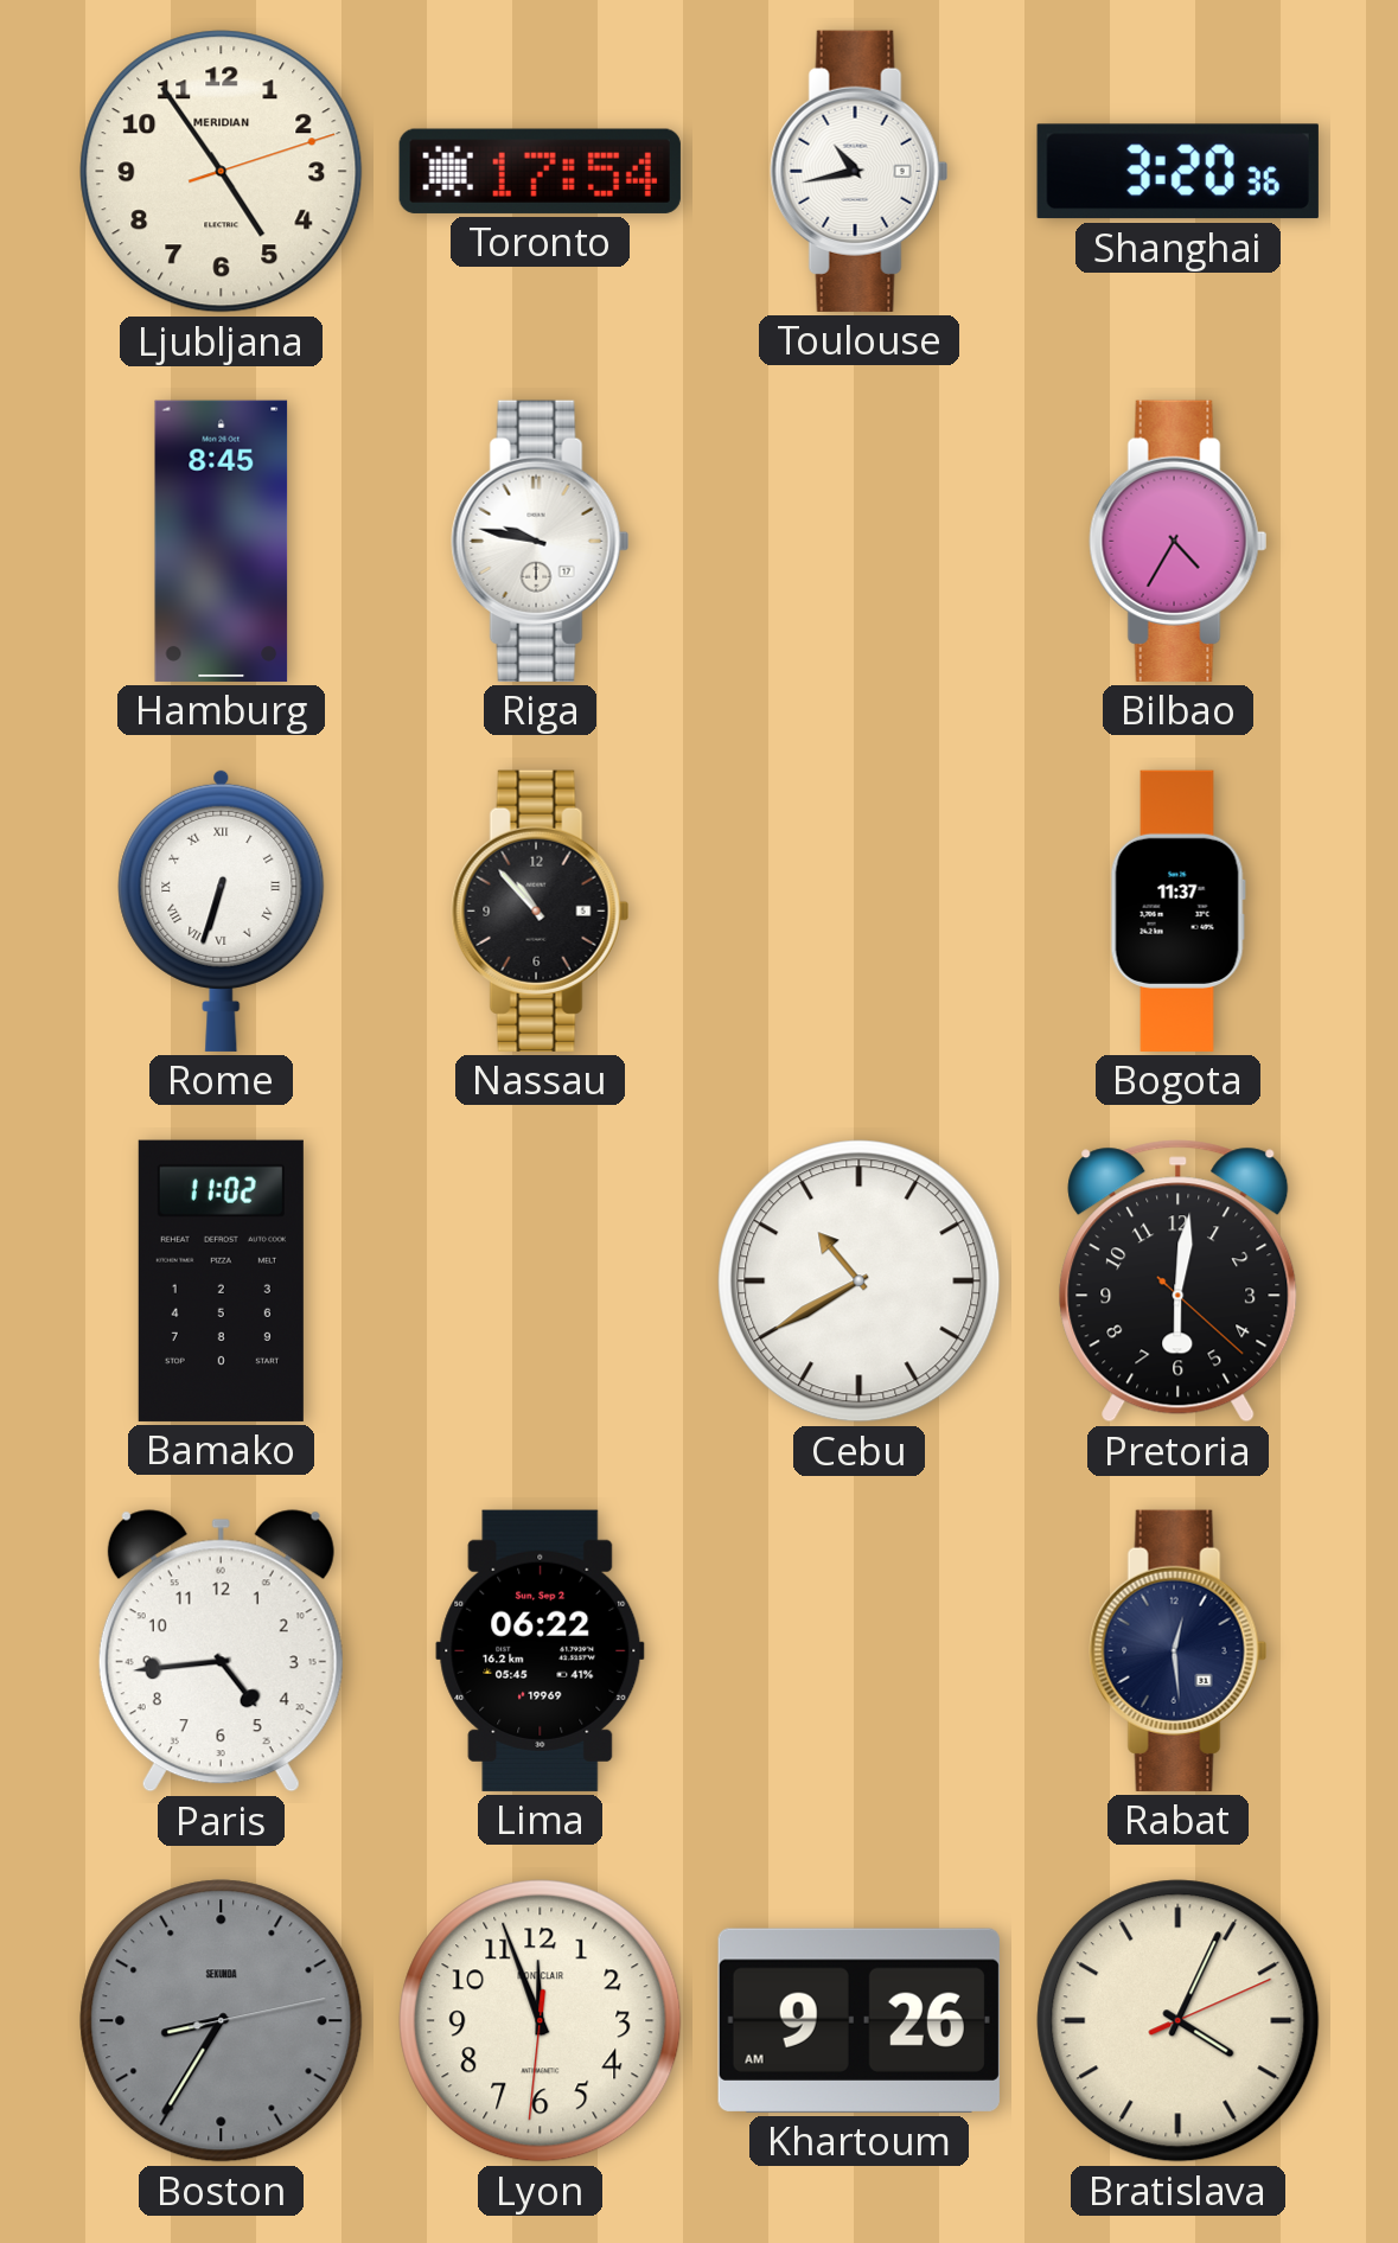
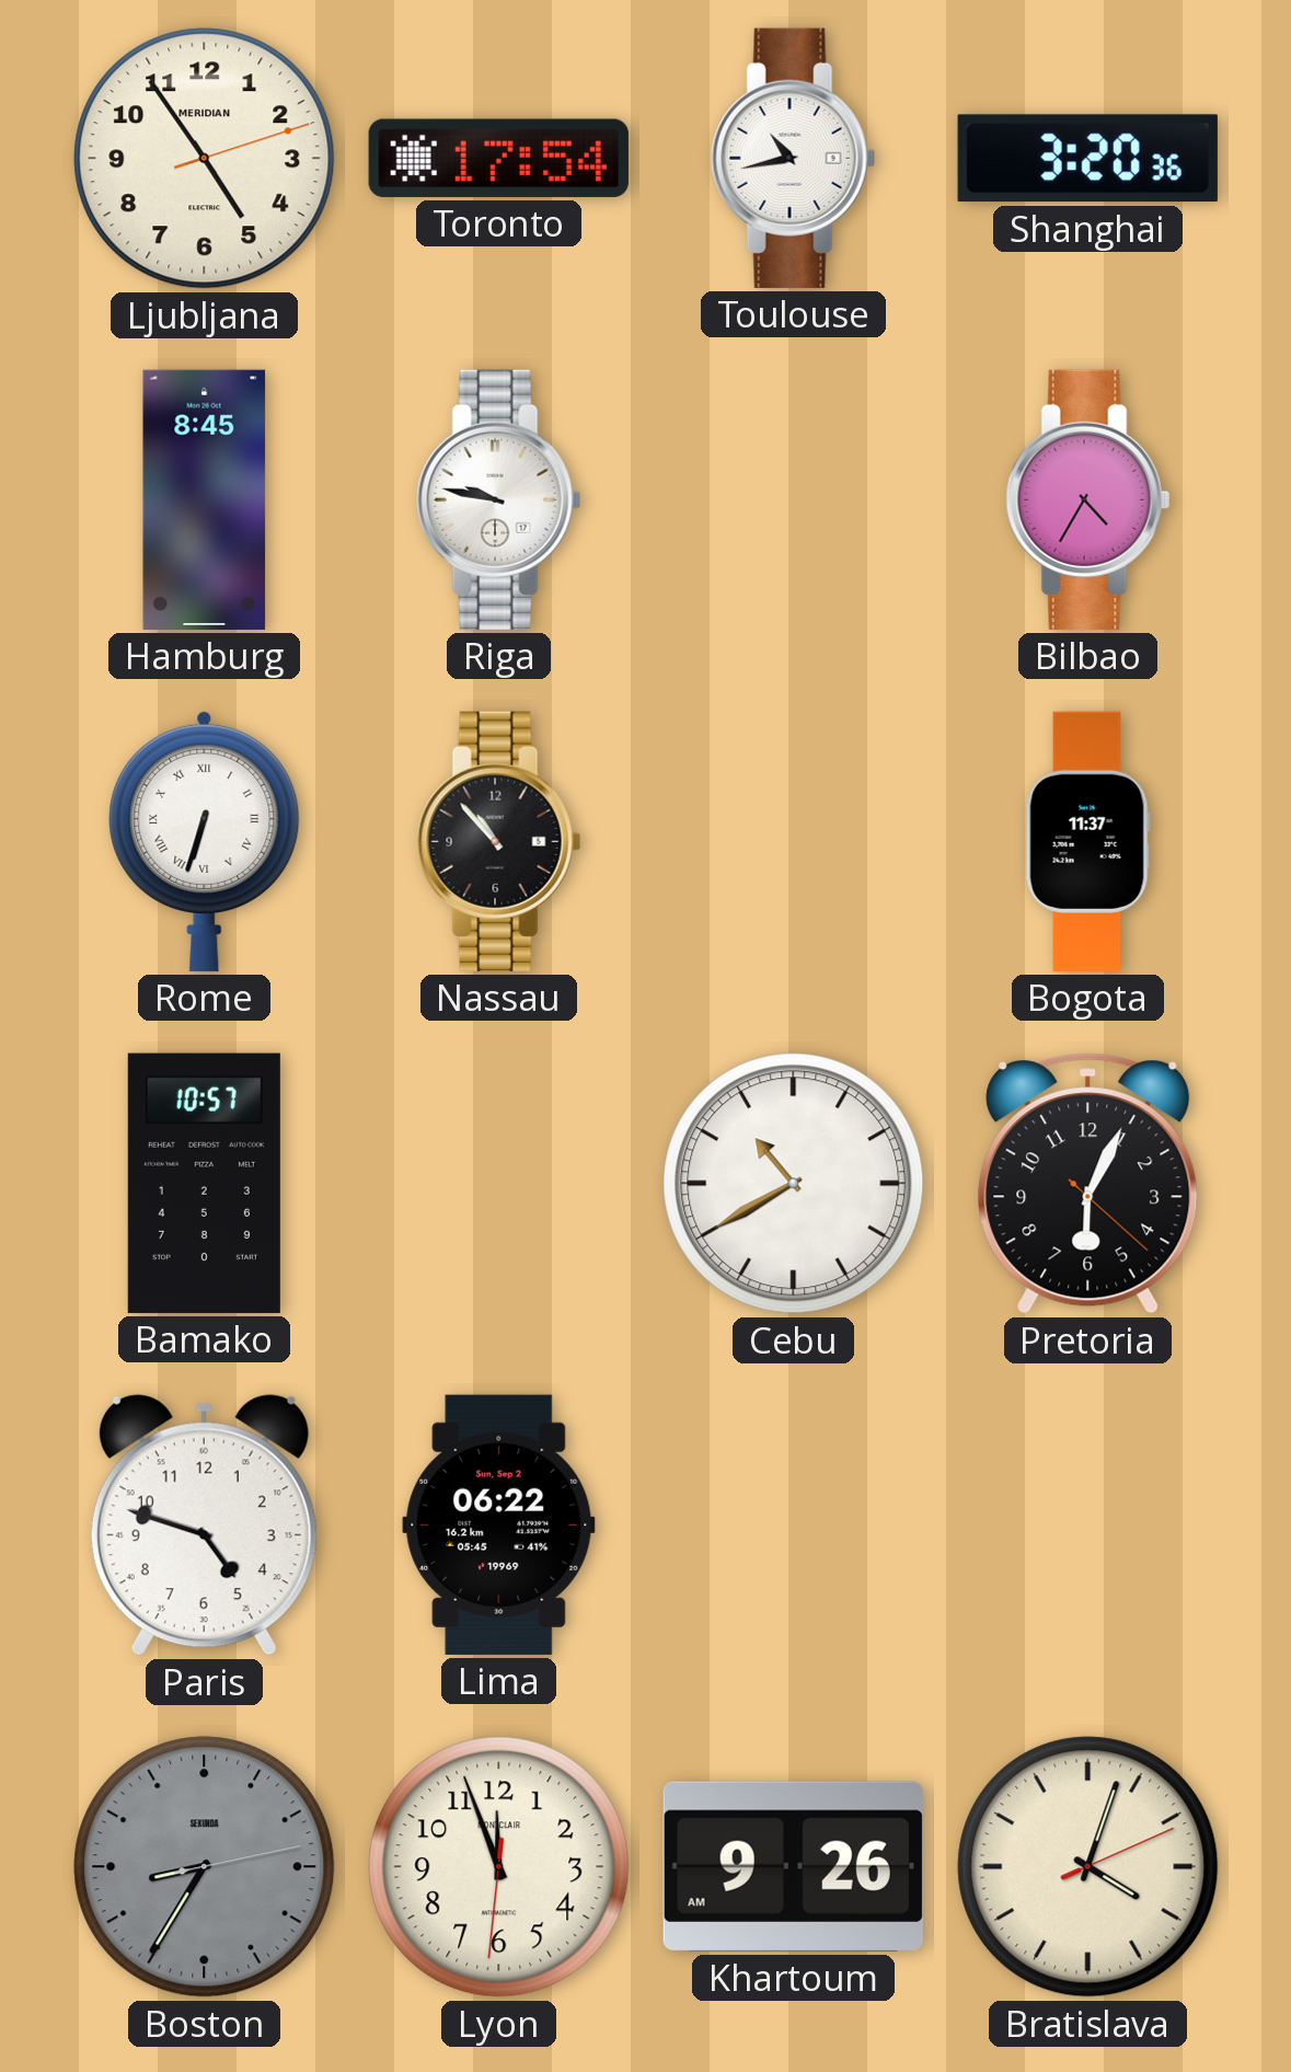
Bamako: 11:02 -> 10:57
Pretoria: 6:01 -> 6:04
Paris: 4:44 -> 4:48
Rabat: 12:29 -> none
Bratislava: 4:04 -> 4:03
